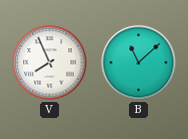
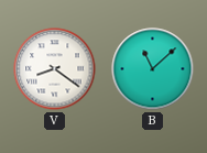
V: 7:56 -> 8:21
